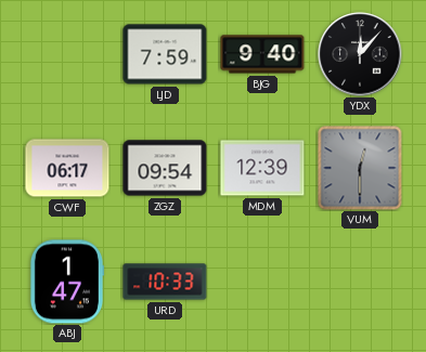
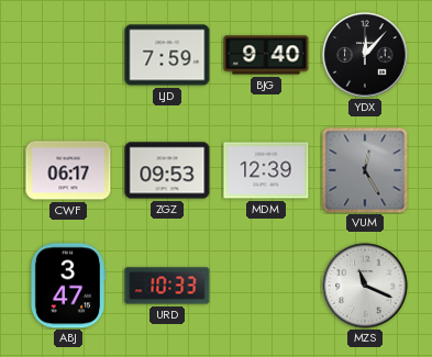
ZGZ: 09:54 -> 09:53
VUM: 12:30 -> 12:25
ABJ: 1:47 -> 3:47
MZS: none -> 11:19
